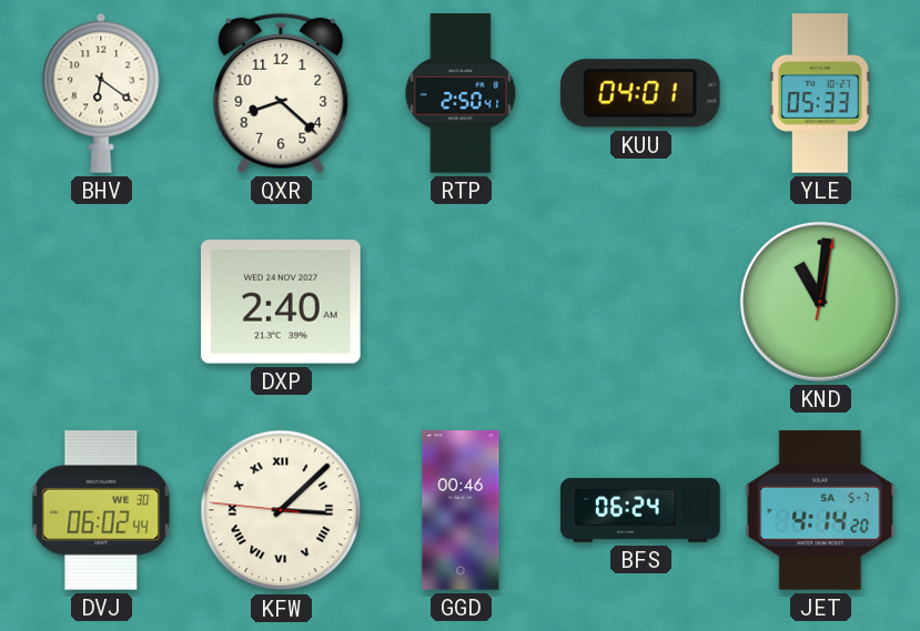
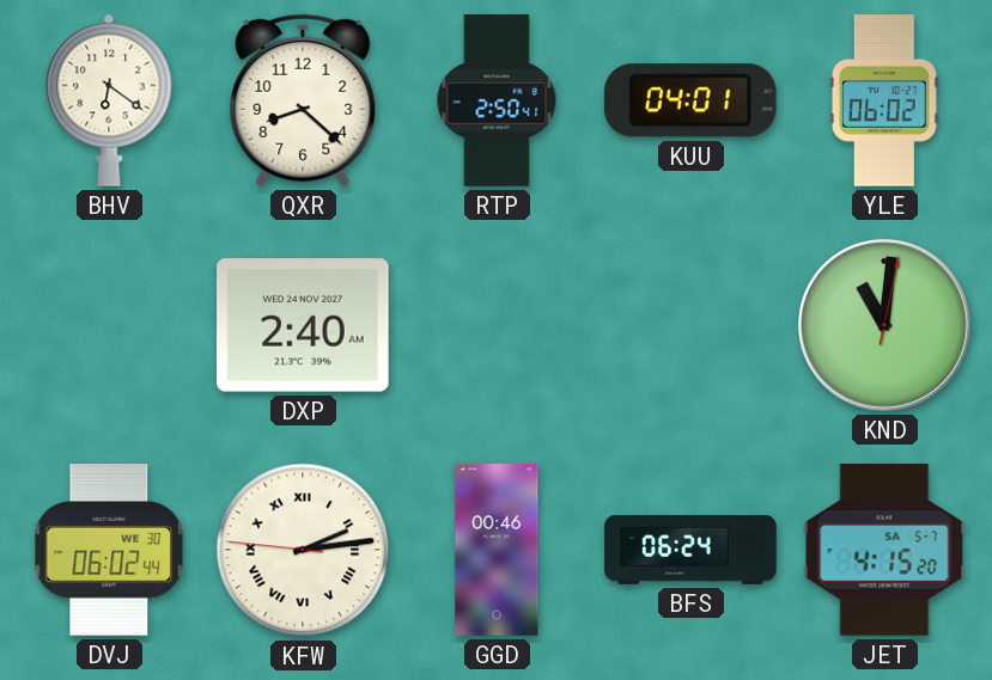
YLE: 05:33 -> 06:02
KFW: 3:07 -> 2:13
JET: 4:14 -> 4:15
